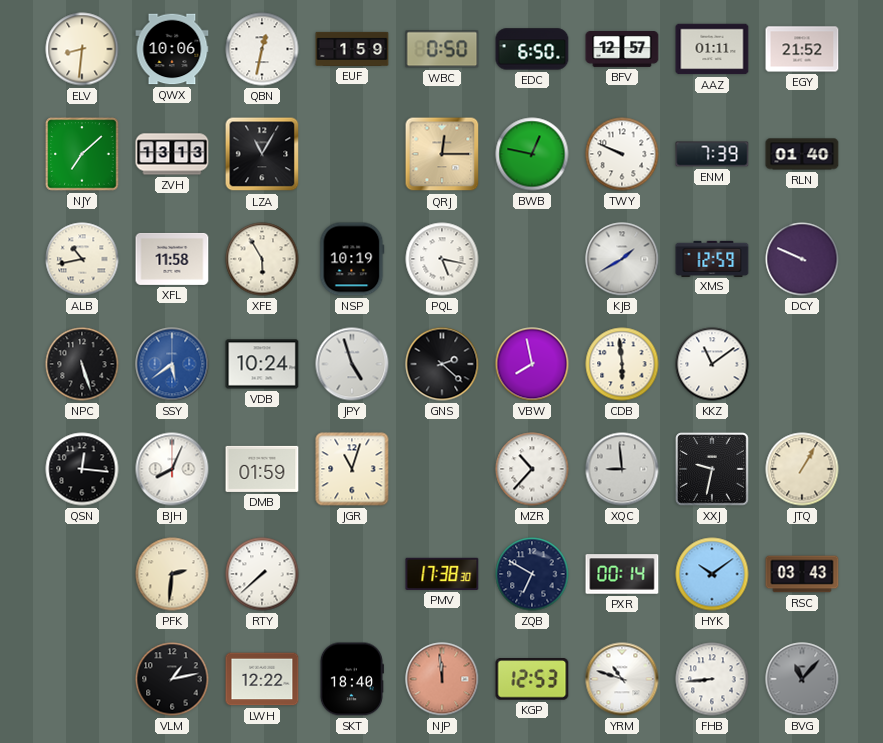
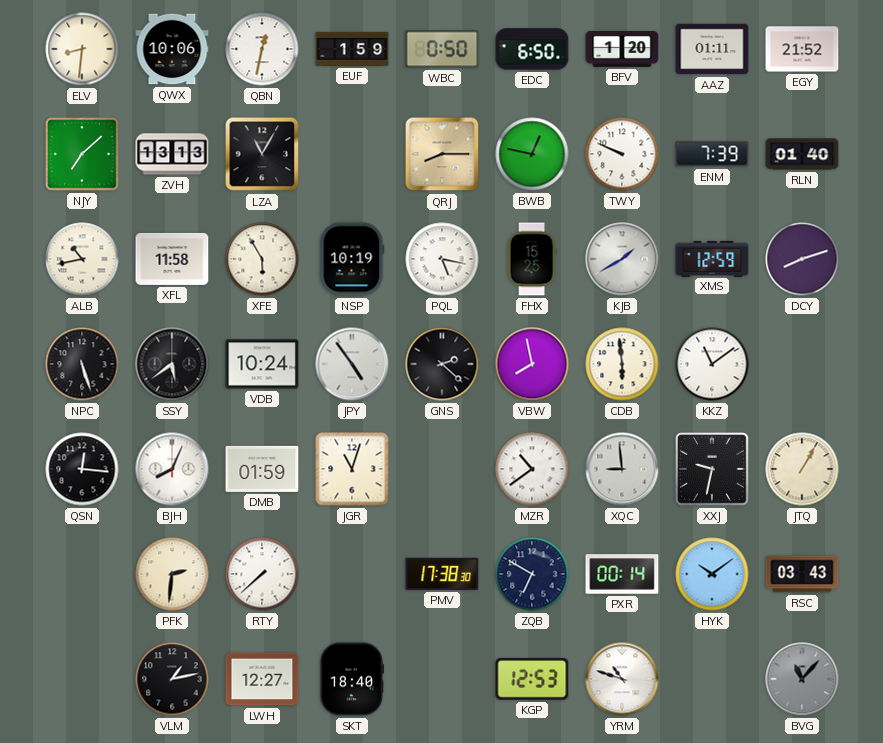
BFV: 12:57 -> 1:20
QRJ: 12:15 -> 8:15
FHX: none -> 15:25
DCY: 9:49 -> 8:12
SSY dial: blue -> black
JPY: 4:57 -> 4:54
MZR: 10:37 -> 10:39
LWH: 12:22 -> 12:27
NJP: 11:59 -> none
FHB: 8:44 -> none
